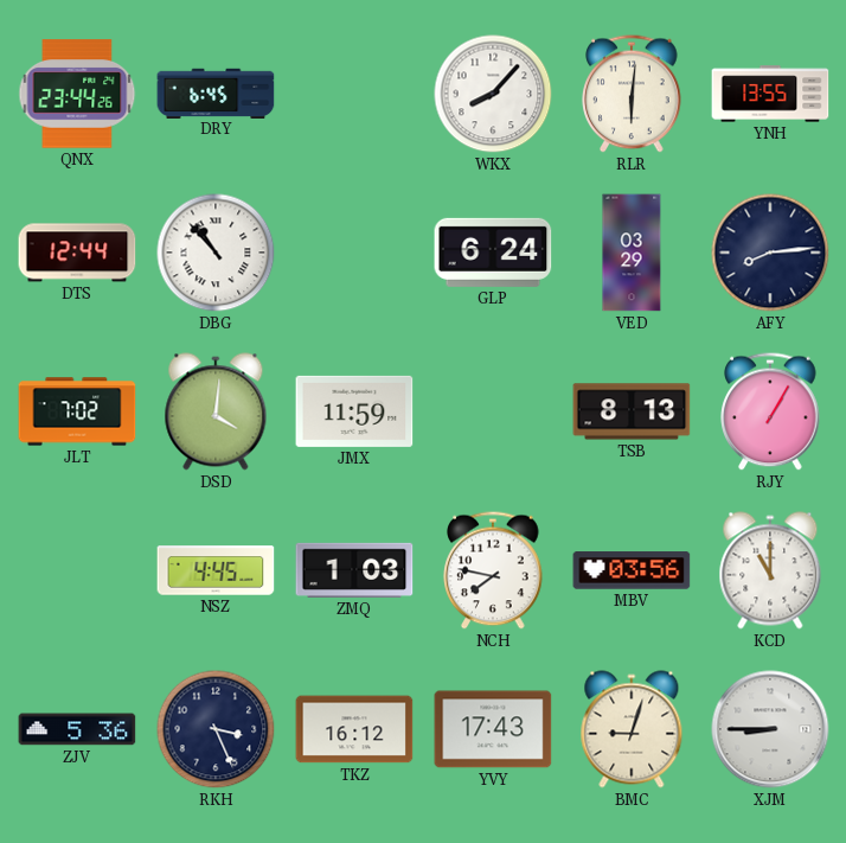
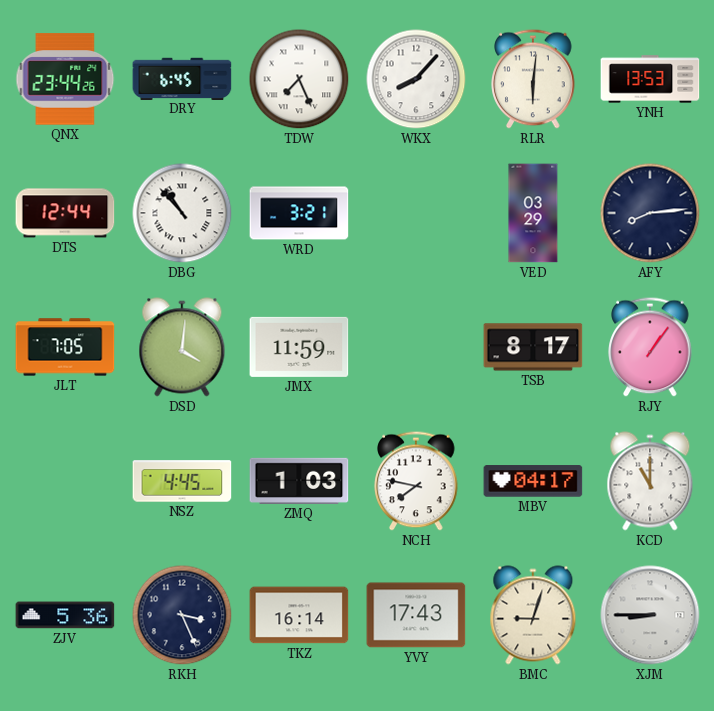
TDW: none -> 7:26
YNH: 13:55 -> 13:53
WRD: none -> 3:21
GLP: 6:24 -> none
JLT: 7:02 -> 7:05
TSB: 8:13 -> 8:17
RJY: 1:05 -> 1:06
MBV: 03:56 -> 04:17
TKZ: 16:12 -> 16:14
